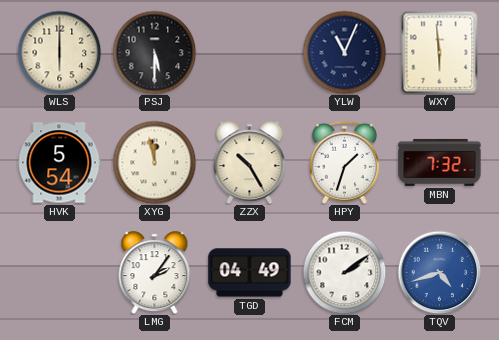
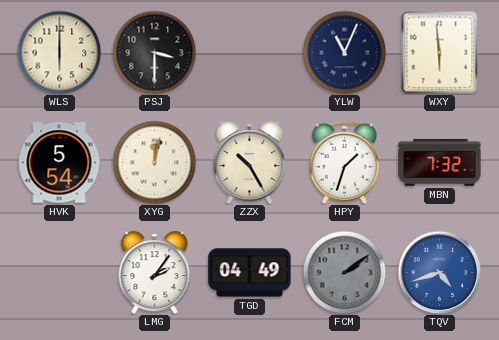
PSJ: 5:30 -> 3:30
XYG: 11:58 -> 12:02
FCM dial: white -> grey
